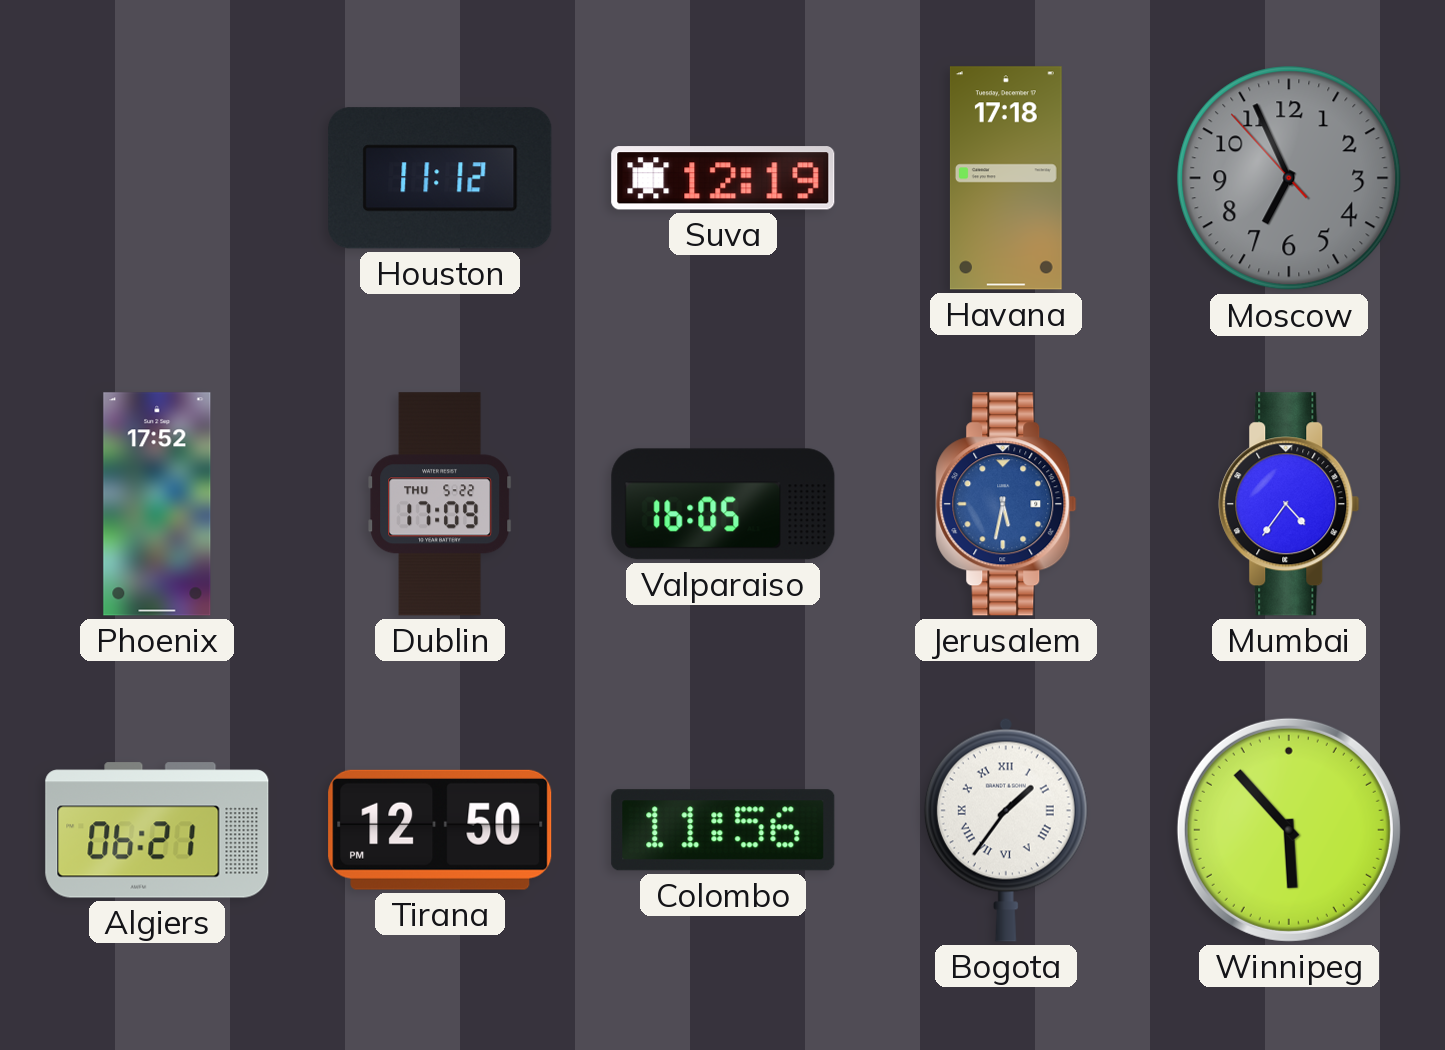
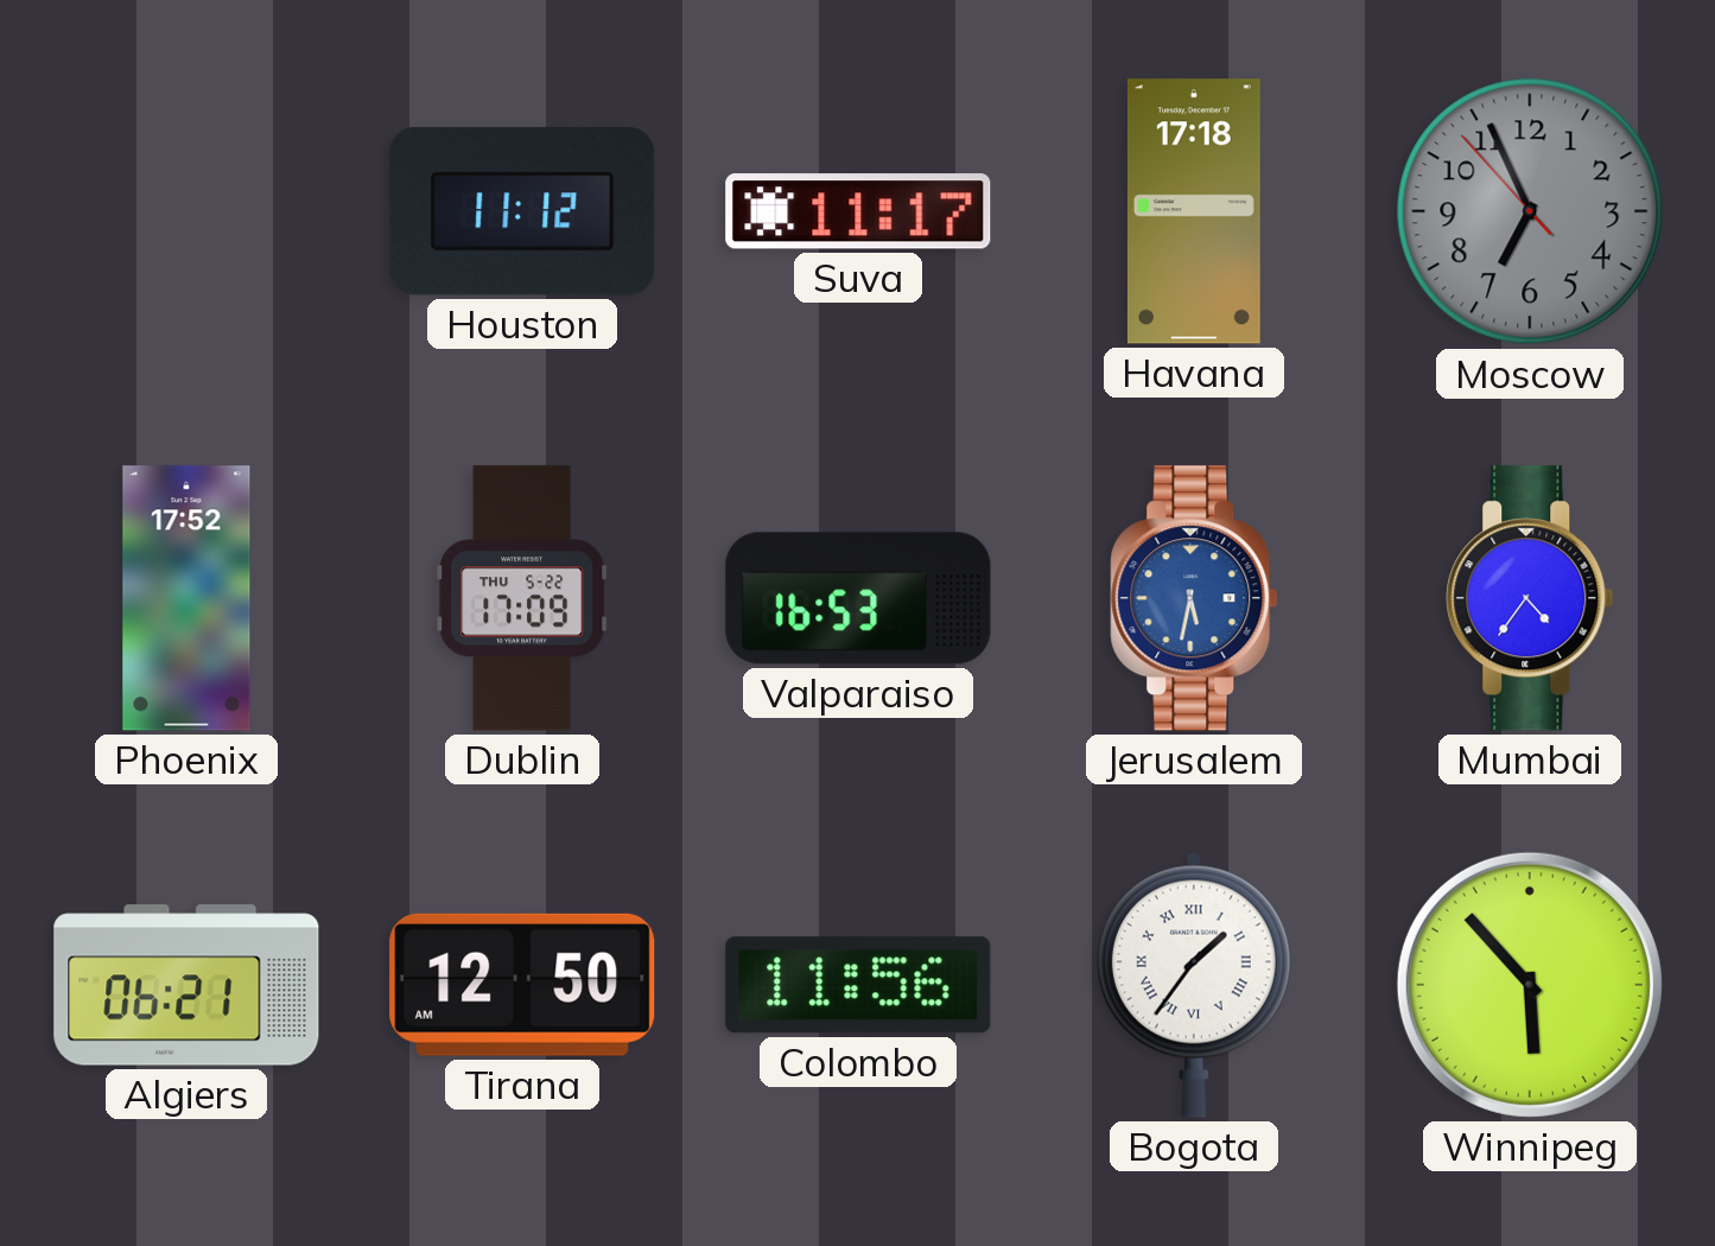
Suva: 12:19 -> 11:17
Valparaiso: 16:05 -> 16:53
Tirana: 12:50 PM -> 12:50 AM
